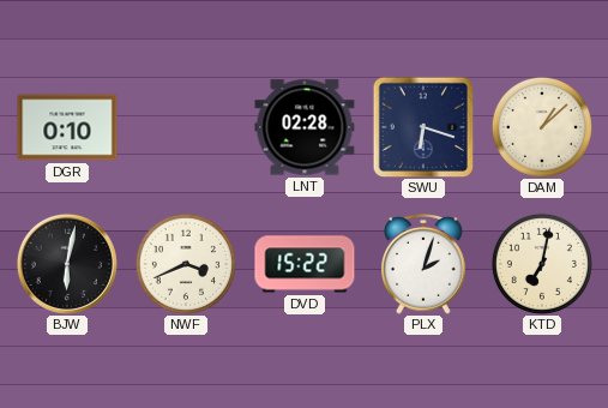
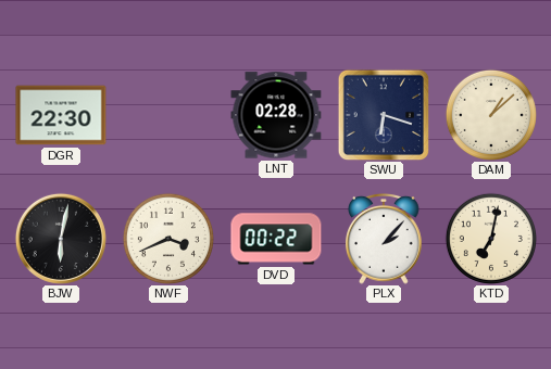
DGR: 0:10 -> 22:30
DVD: 15:22 -> 00:22
PLX: 2:03 -> 2:07
